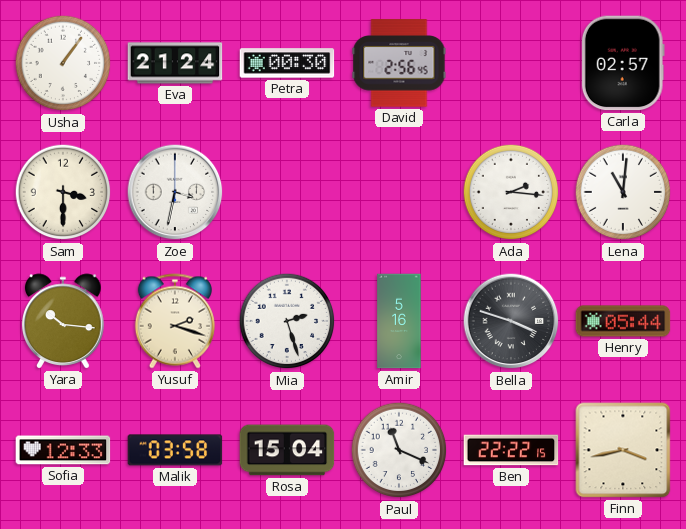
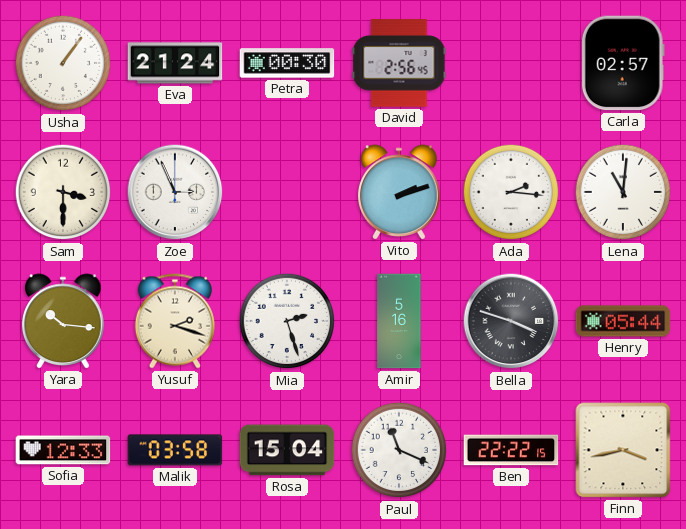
Zoe: 3:32 -> 2:56
Vito: none -> 2:12
